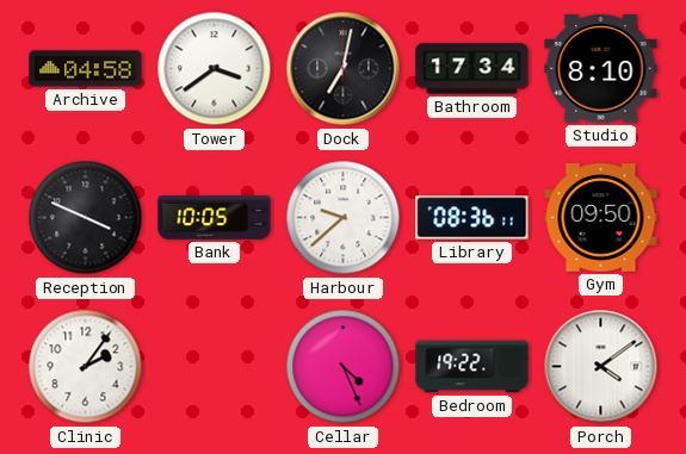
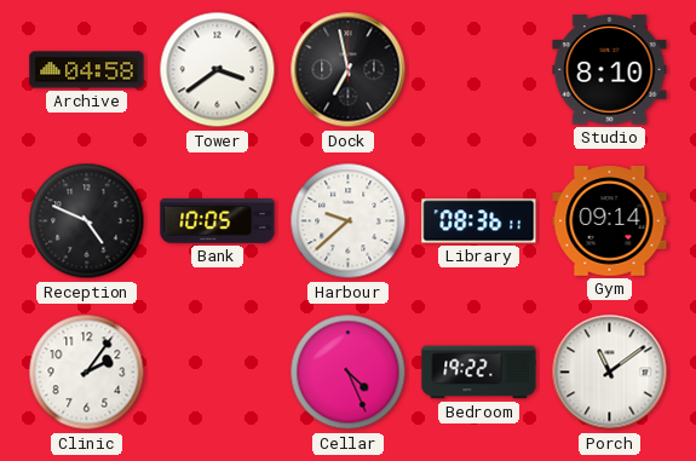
Dock: 7:02 -> 6:58
Bathroom: 17:34 -> none
Reception: 3:49 -> 4:49
Gym: 09:50 -> 09:14
Porch: 4:09 -> 11:09
